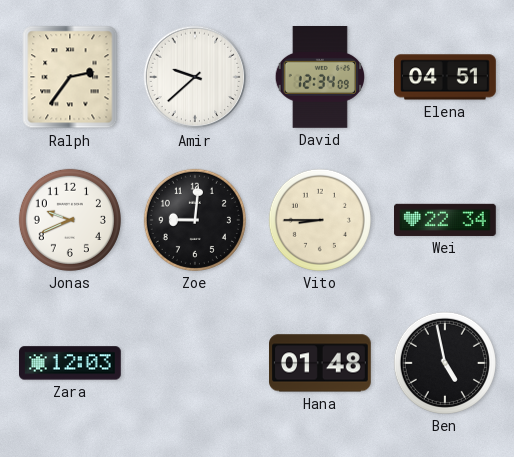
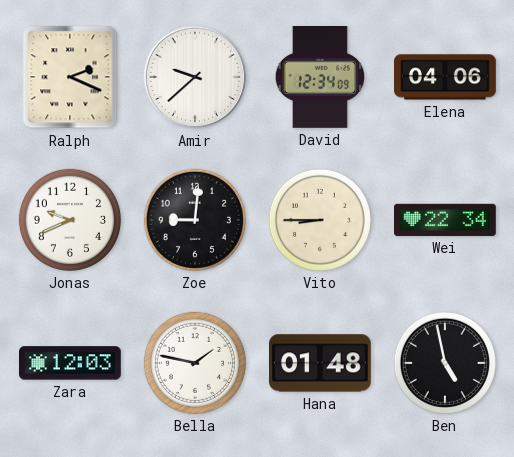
Ralph: 2:36 -> 2:19
Elena: 04:51 -> 04:06
Bella: none -> 1:47
